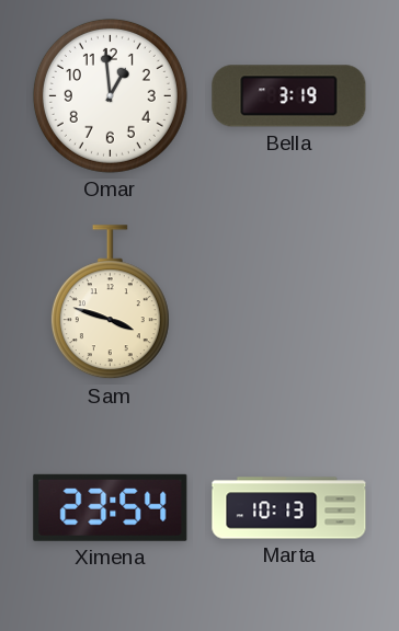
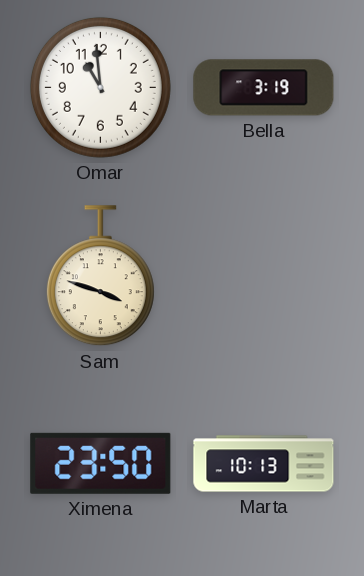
Omar: 12:59 -> 10:59
Ximena: 23:54 -> 23:50
